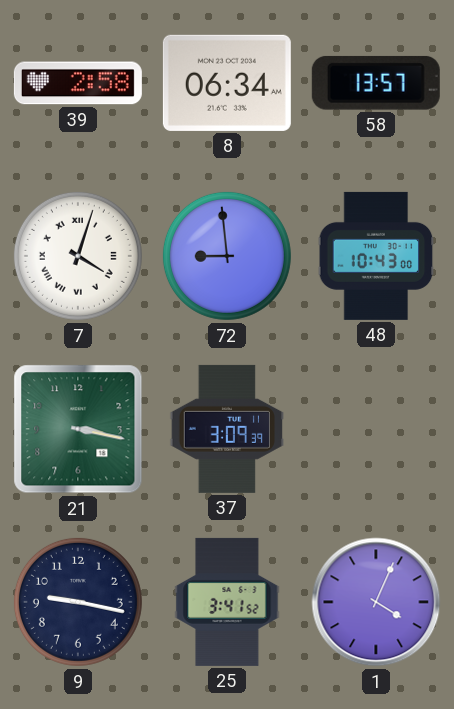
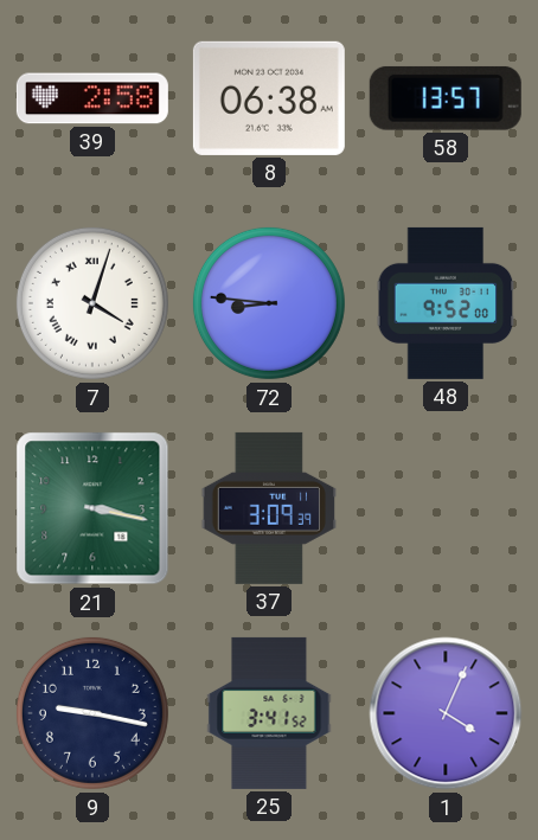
8: 06:34 -> 06:38
72: 8:59 -> 8:46
48: 10:43 -> 9:52
